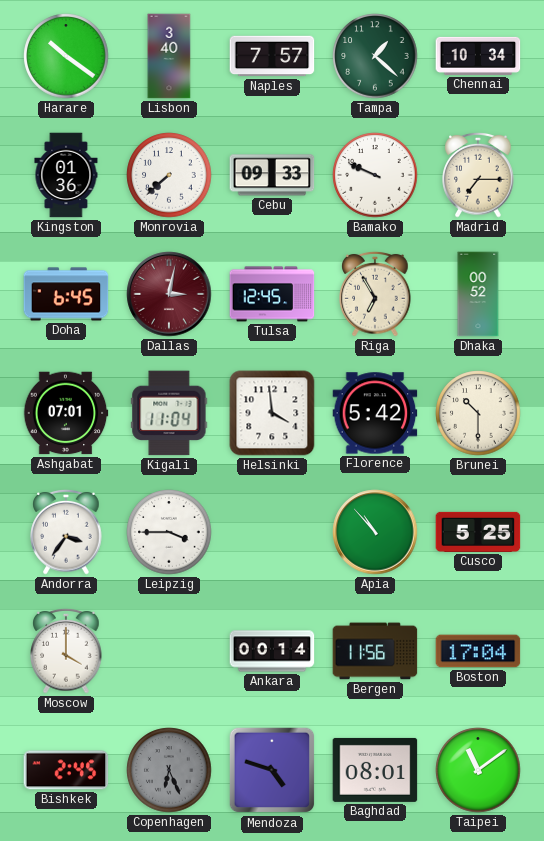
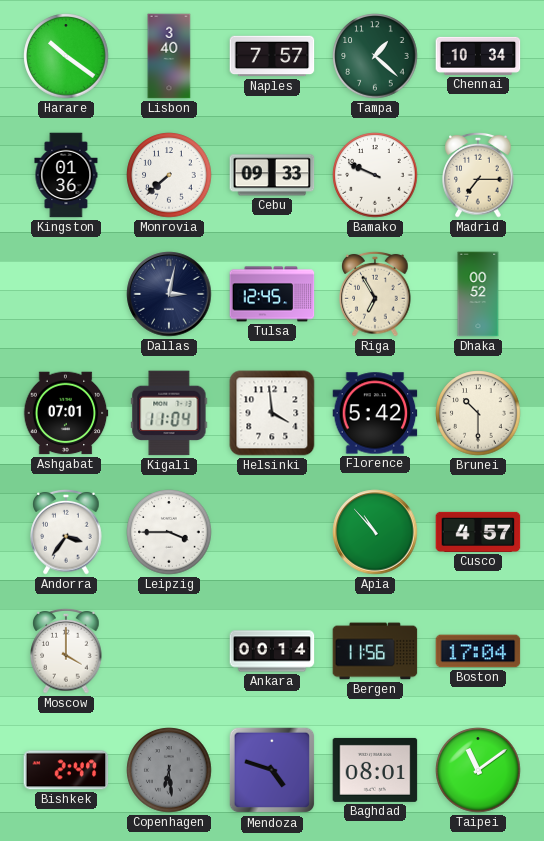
Doha: 6:45 -> none
Dallas dial: burgundy -> navy
Cusco: 5:25 -> 4:57
Bishkek: 2:45 -> 2:47
Copenhagen: 6:26 -> 6:29
